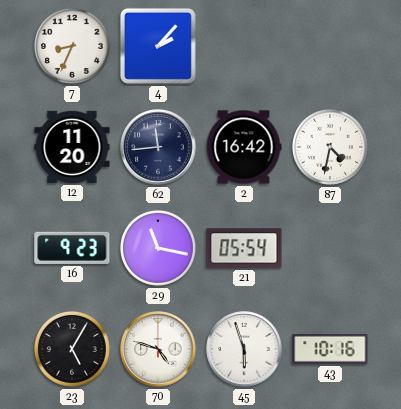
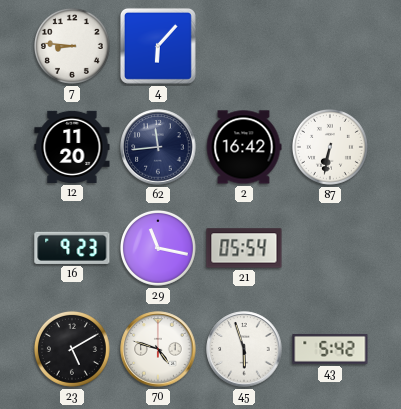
7: 8:34 -> 8:46
4: 2:07 -> 6:07
87: 4:32 -> 6:32
23: 5:05 -> 5:10
43: 10:16 -> 5:42
